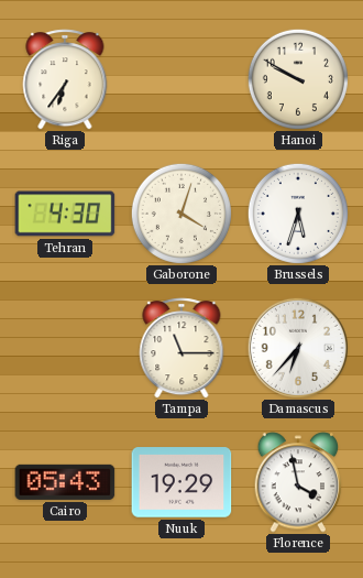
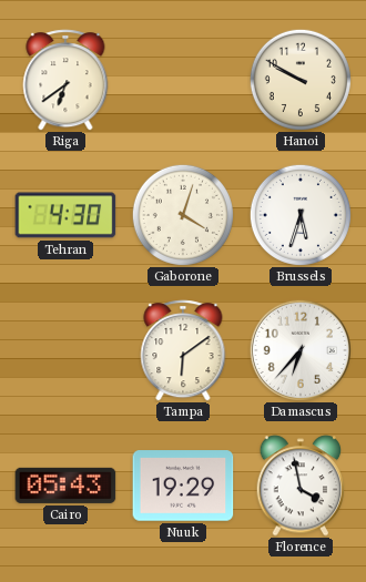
Riga: 6:36 -> 6:39
Tampa: 11:15 -> 6:09
